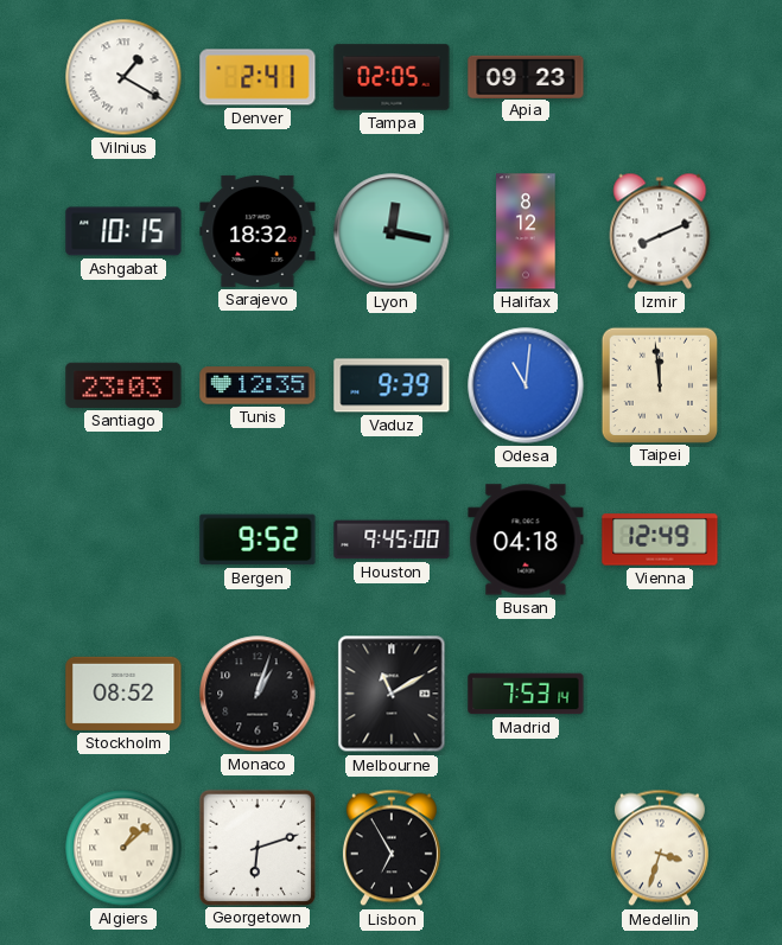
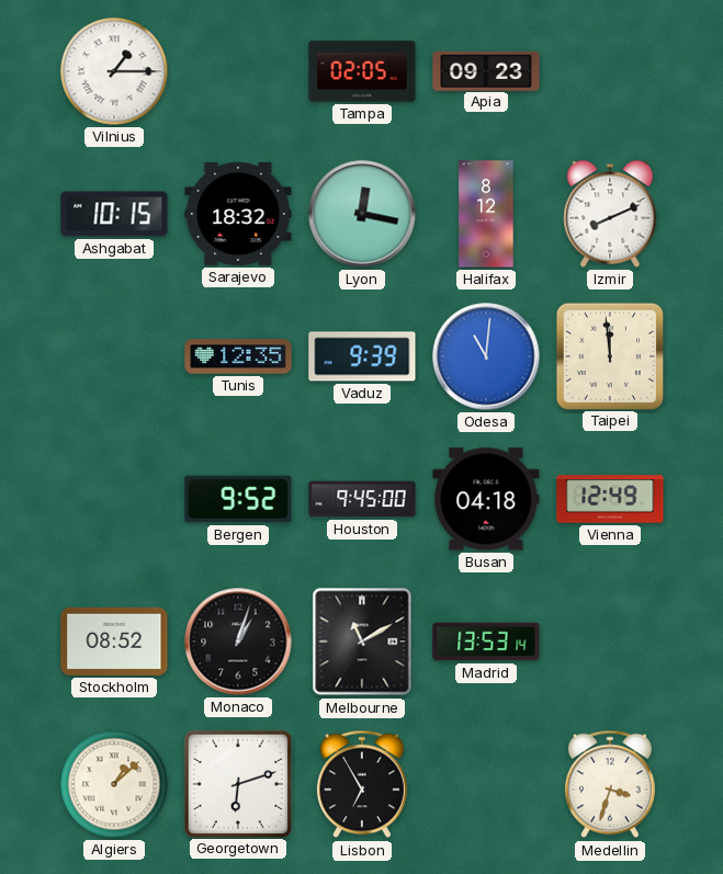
Vilnius: 1:20 -> 1:15
Denver: 2:41 -> none
Santiago: 23:03 -> none
Madrid: 7:53 -> 13:53
